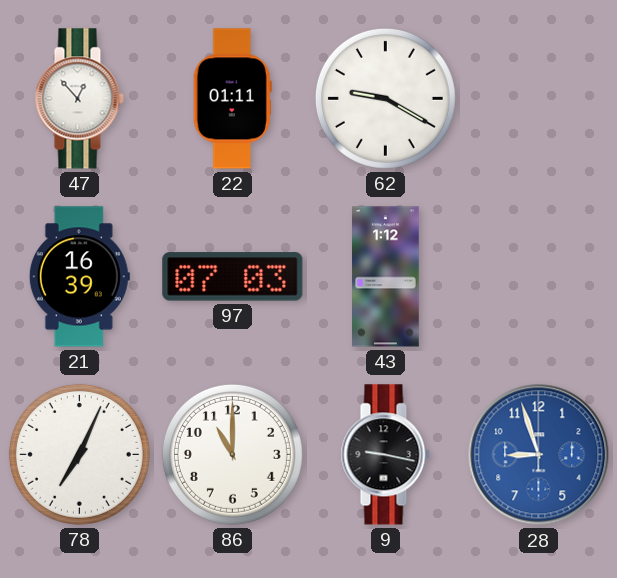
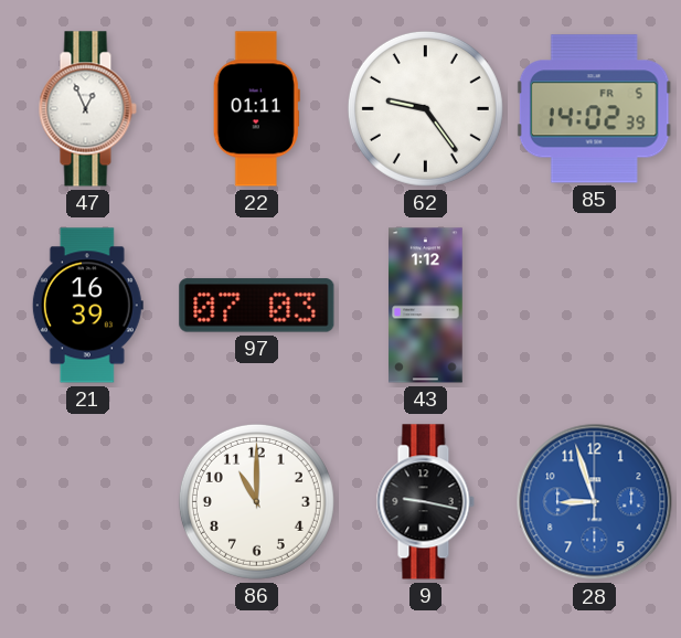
47: 12:53 -> 12:56
62: 9:20 -> 9:24
85: none -> 14:02
78: 7:04 -> none
